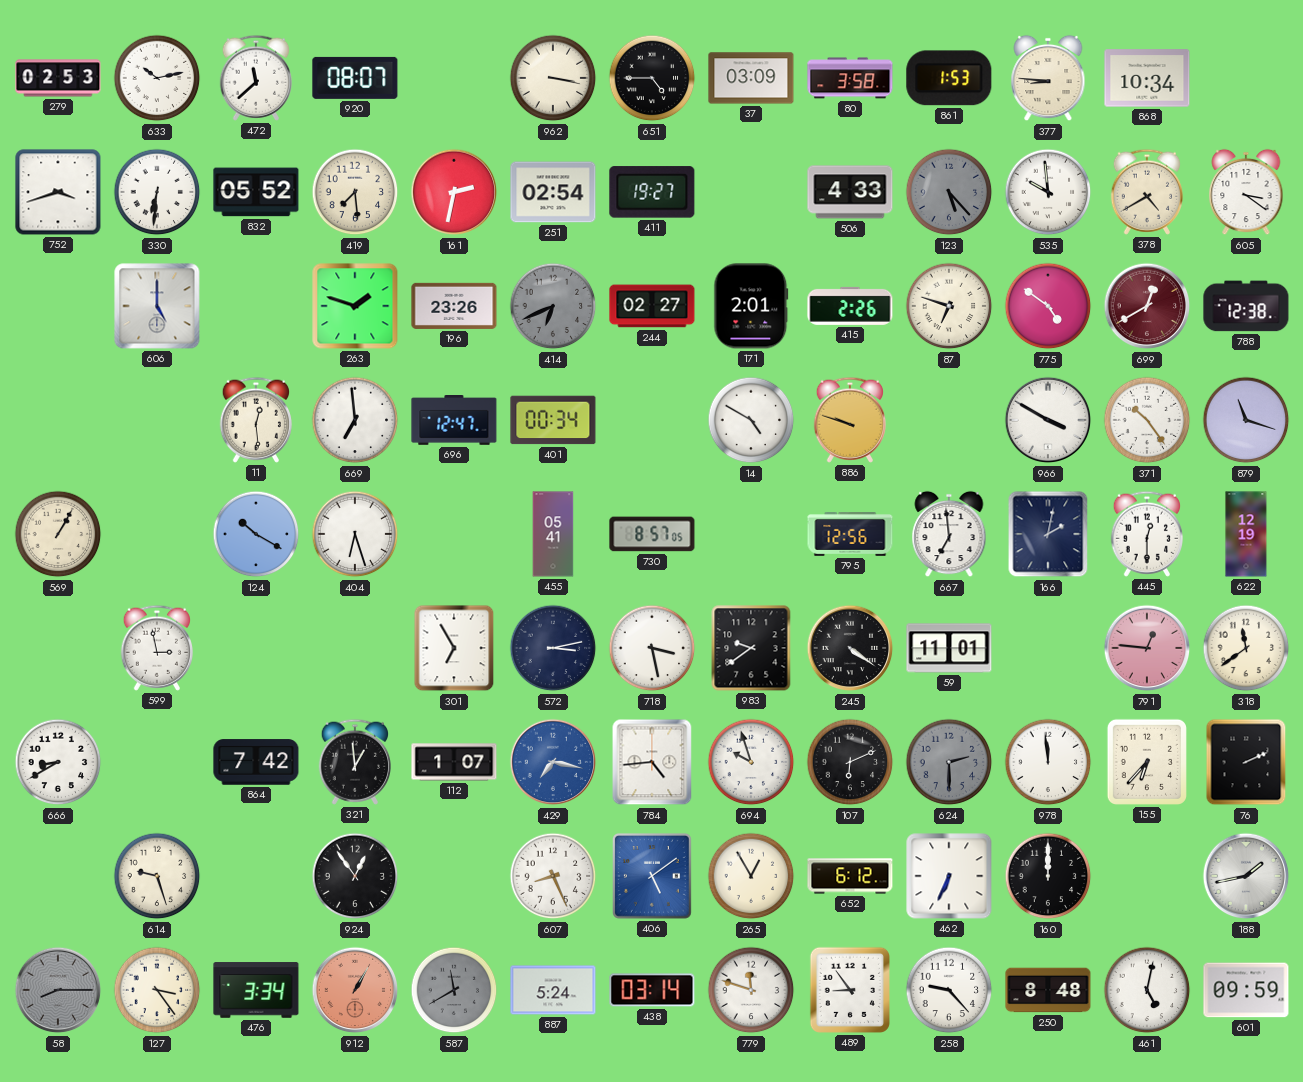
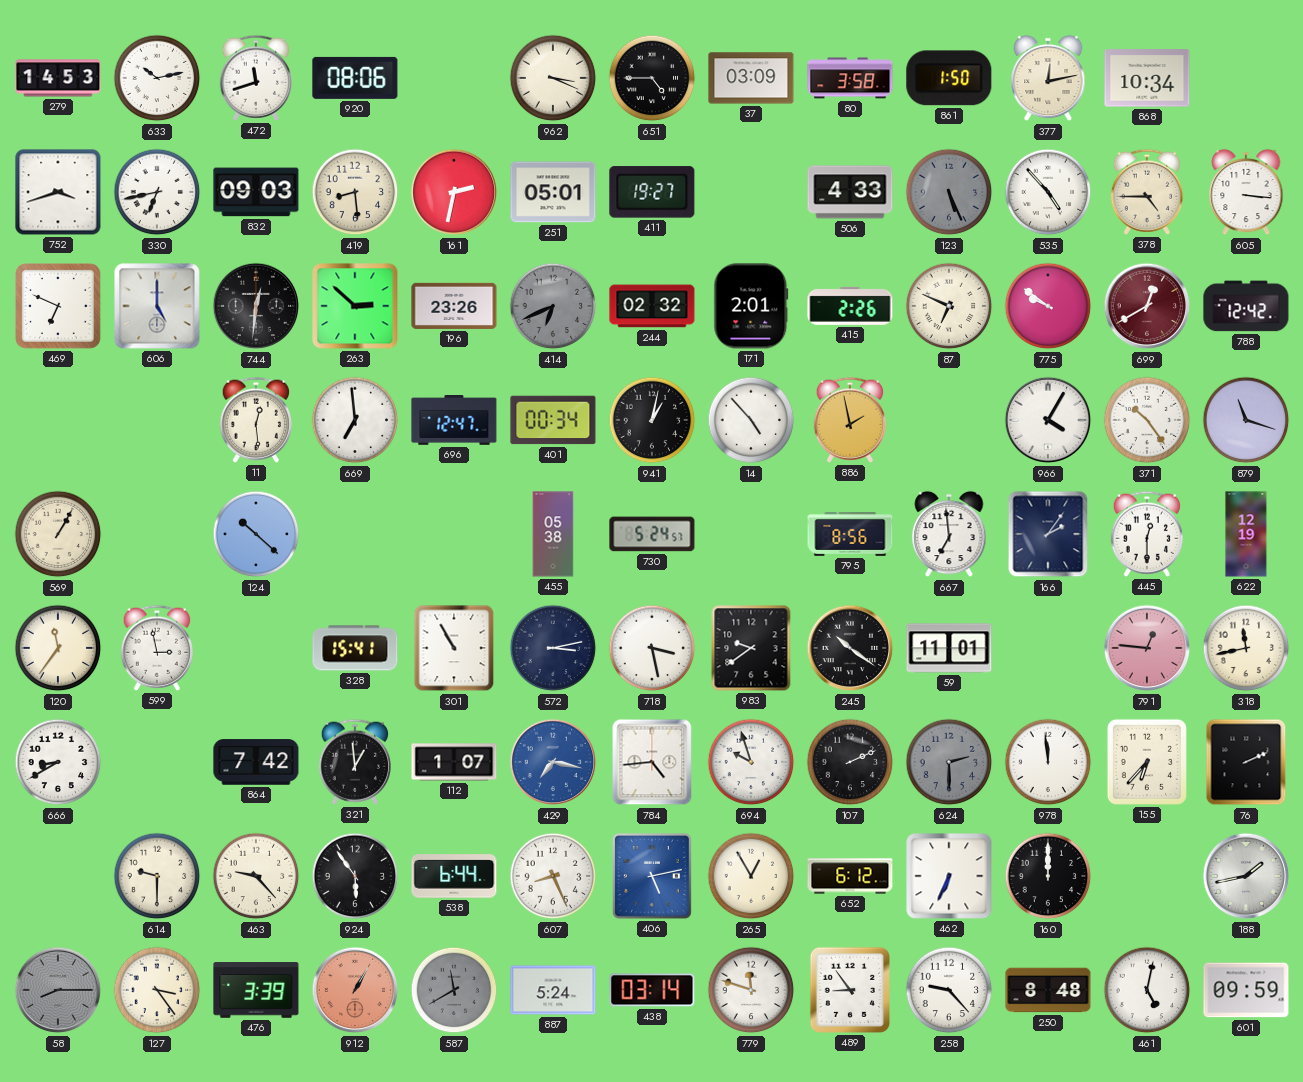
279: 02:53 -> 14:53
472: 11:38 -> 11:42
920: 08:07 -> 08:06
962: 3:17 -> 3:19
861: 1:53 -> 1:50
377: 8:46 -> 12:13
330: 6:31 -> 6:43
832: 05:52 -> 09:03
419: 7:29 -> 8:29
251: 02:54 -> 05:01
123: 5:23 -> 5:26
535: 9:59 -> 4:53
378: 4:40 -> 4:45
605: 3:21 -> 3:16
469: none -> 6:49
744: none -> 12:31
263: 1:48 -> 2:52
244: 02:27 -> 02:32
87: 6:48 -> 6:49
775: 4:51 -> 9:51
788: 12:38 -> 12:42
941: none -> 1:02
14: 4:50 -> 4:53
886: 9:48 -> 1:58
966: 3:50 -> 4:05
124: 10:20 -> 10:22
404: 6:27 -> none
455: 05:41 -> 05:38
730: 8:57 -> 5:24
795: 12:56 -> 8:56
166: 2:02 -> 2:06
120: none -> 11:36
328: none -> 15:41
301: 6:55 -> 10:55
245: 4:21 -> 10:21
318: 11:39 -> 11:43
107: 6:11 -> 2:11
614: 9:27 -> 9:30
463: none -> 9:23
924: 12:54 -> 5:54
538: none -> 6:44
406: 5:09 -> 5:13
476: 3:34 -> 3:39
